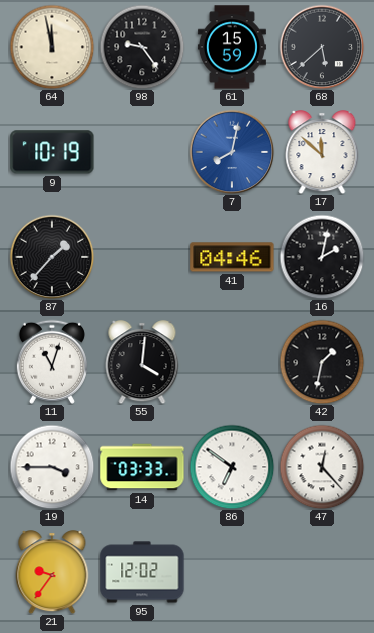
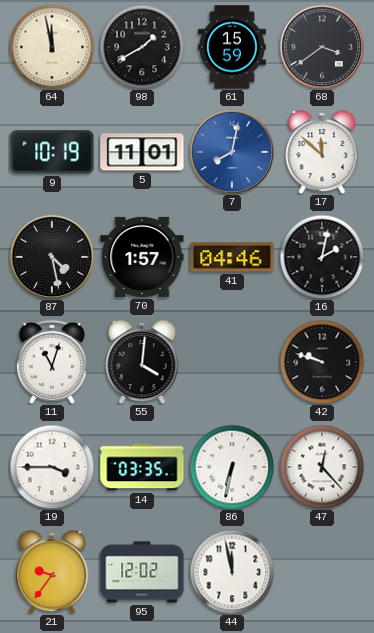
98: 9:24 -> 1:40
68: 5:38 -> 3:39
5: none -> 11:01
87: 1:37 -> 4:28
70: none -> 1:57
42: 1:32 -> 9:48
14: 03:33 -> 03:35
86: 6:51 -> 6:32
44: none -> 11:58
